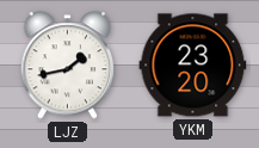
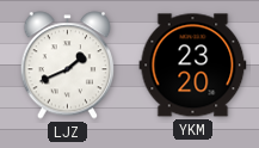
LJZ: 1:43 -> 1:41
